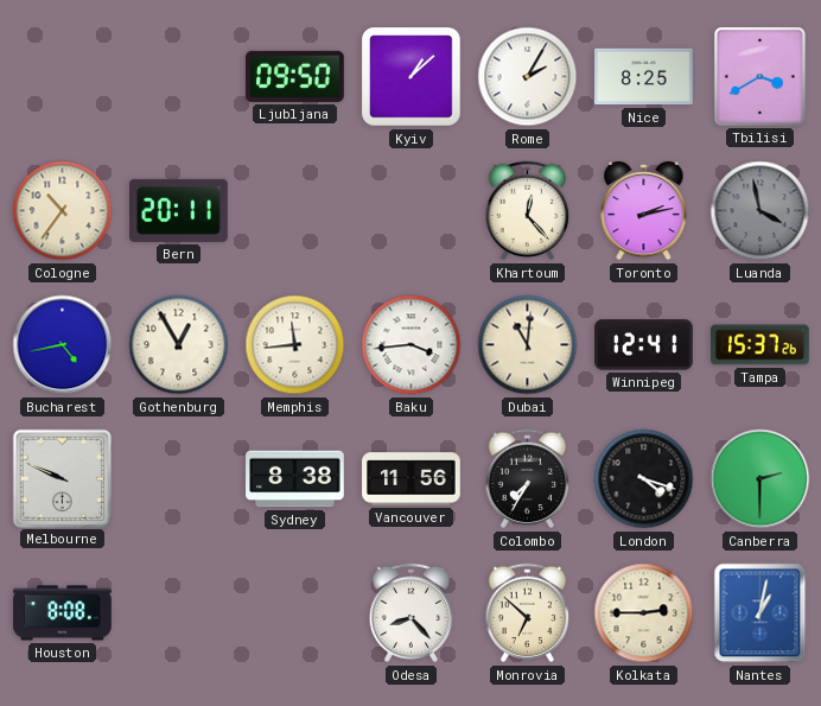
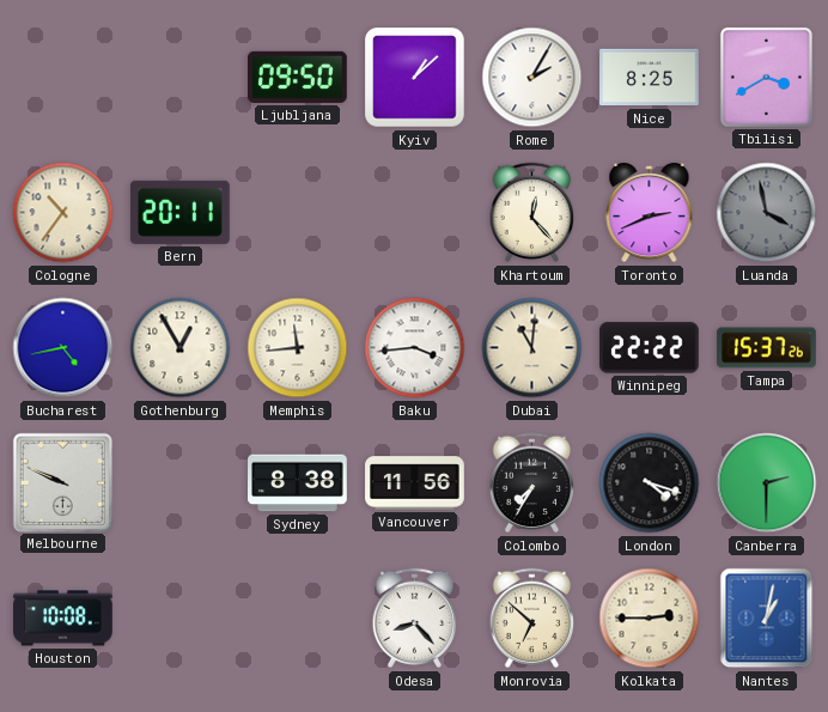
Toronto: 2:13 -> 2:41
Winnipeg: 12:41 -> 22:22
Houston: 8:08 -> 10:08
